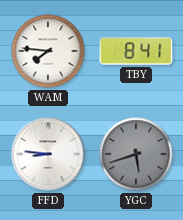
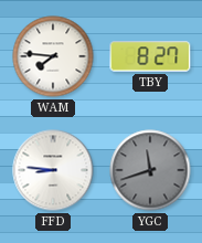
TBY: 8:41 -> 8:27
YGC: 5:42 -> 11:42
